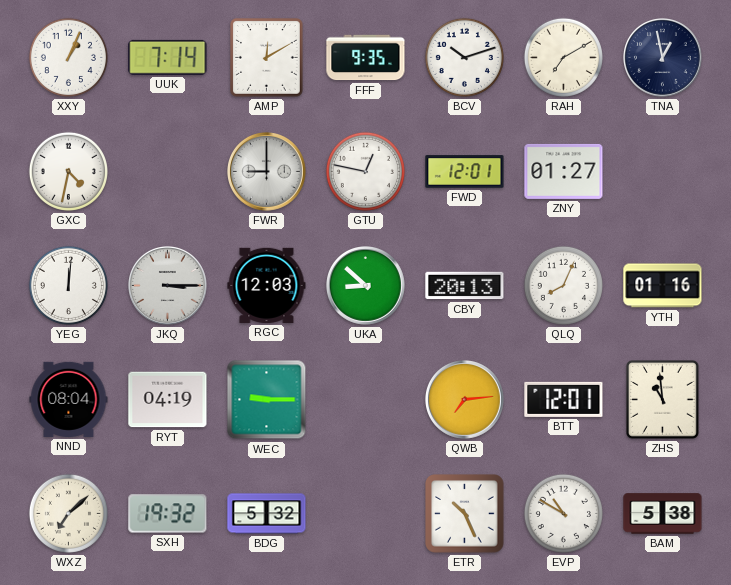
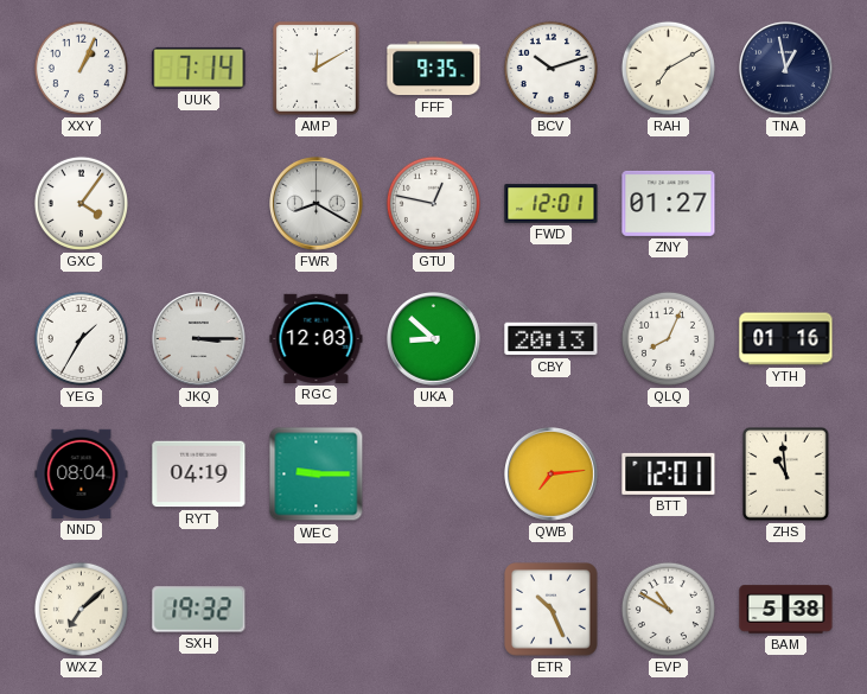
GXC: 4:32 -> 4:06
FWR: 9:00 -> 8:20
YEG: 12:01 -> 1:35
BDG: 5:32 -> none
